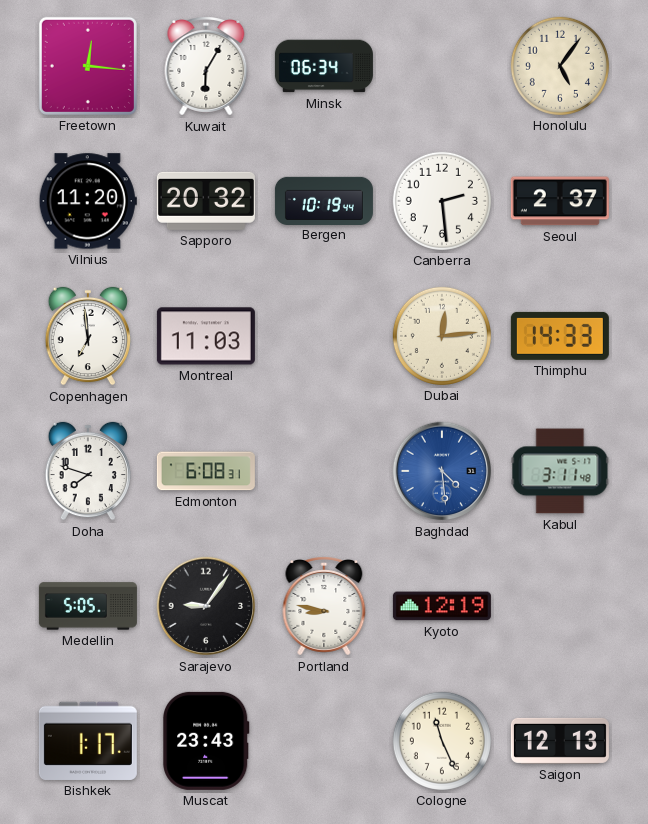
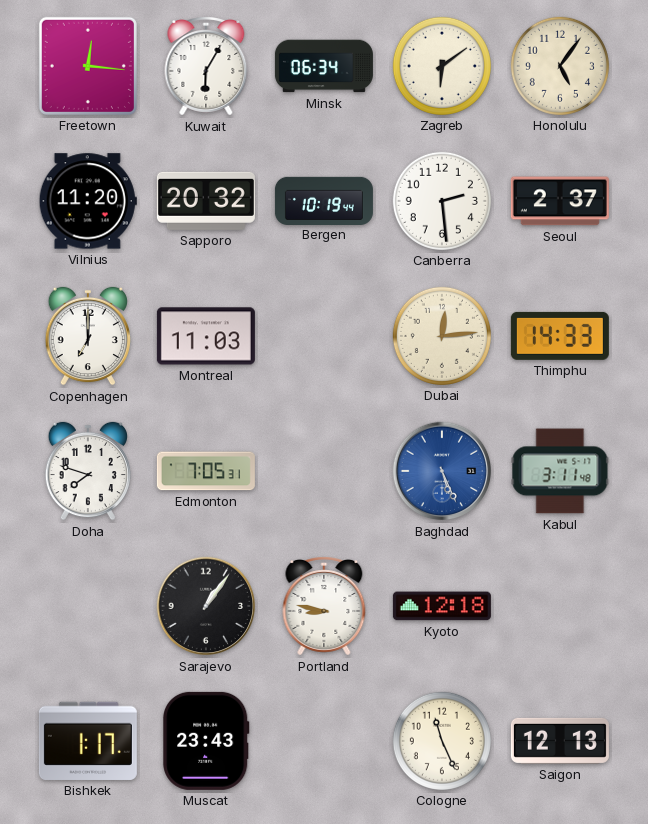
Zagreb: none -> 6:09
Copenhagen: 6:59 -> 7:00
Edmonton: 6:08 -> 7:05
Baghdad: 4:29 -> 5:26
Medellin: 5:05 -> none
Sarajevo: 9:06 -> 1:06
Kyoto: 12:19 -> 12:18
